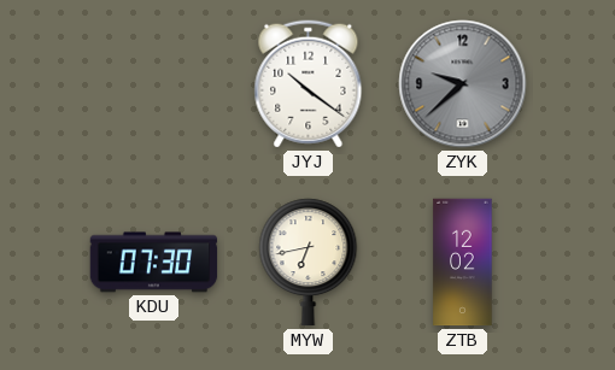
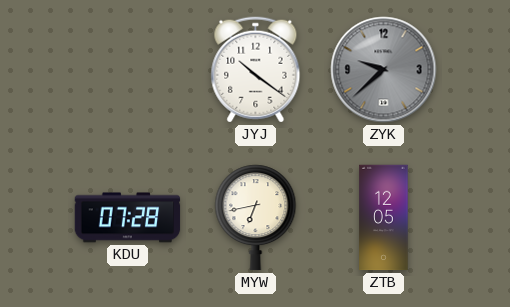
KDU: 07:30 -> 07:28
ZTB: 12:02 -> 12:05
